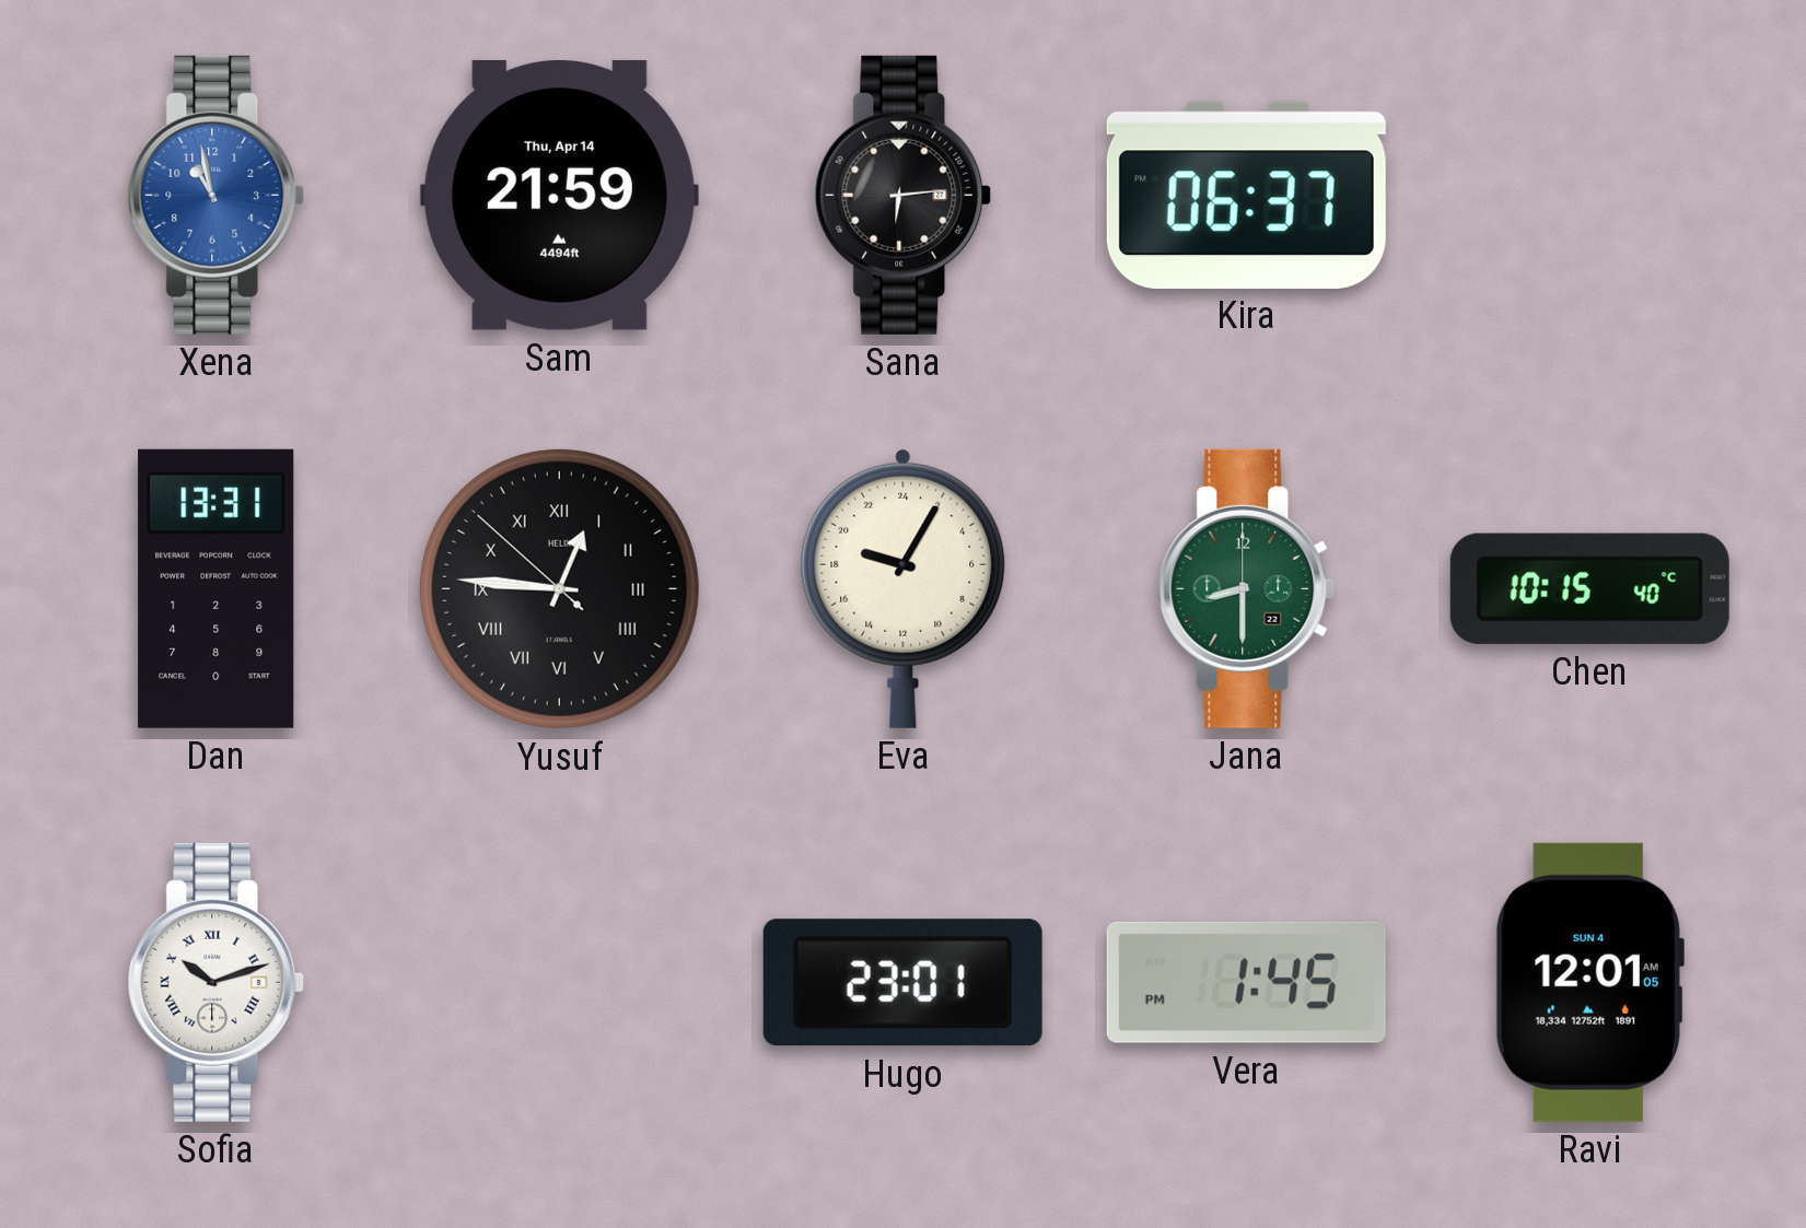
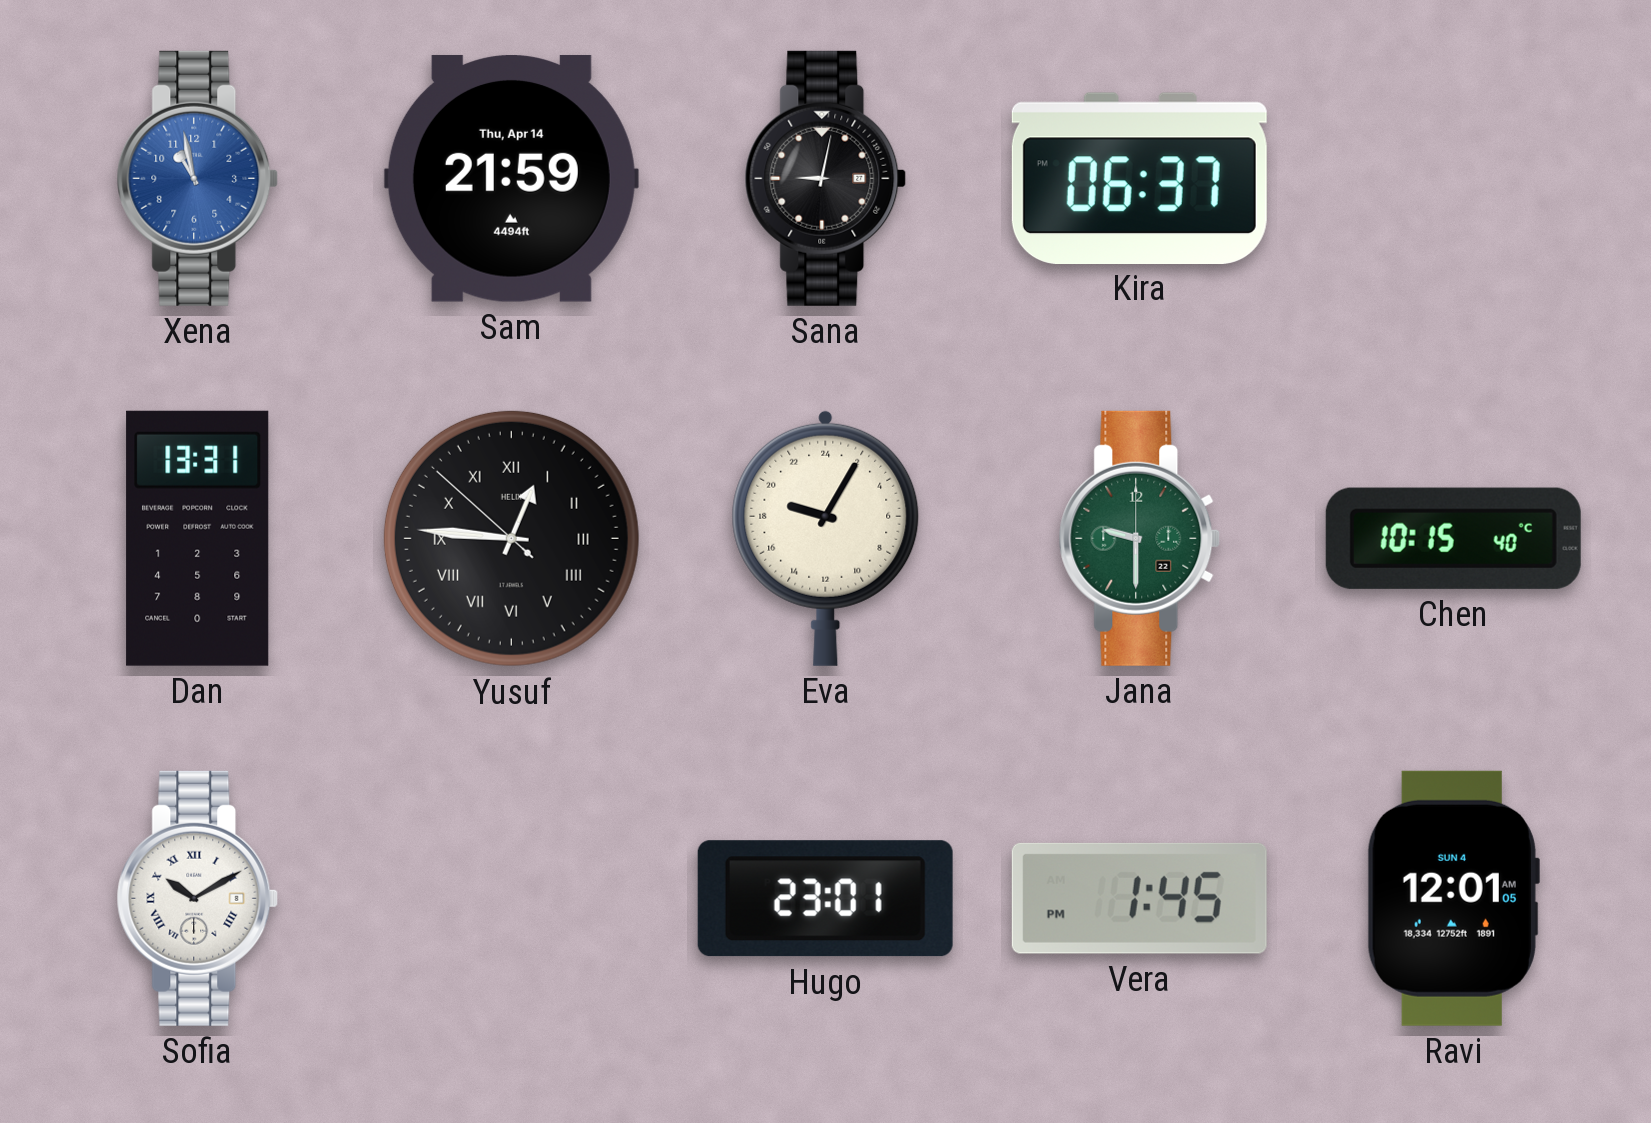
Sana: 6:14 -> 9:02
Jana: 8:30 -> 9:30
Sofia: 10:12 -> 10:10
